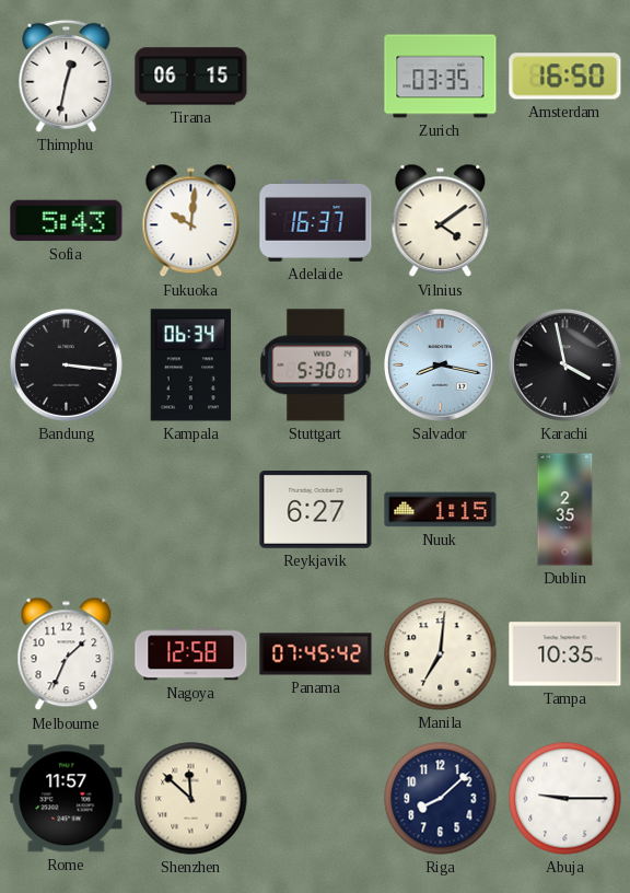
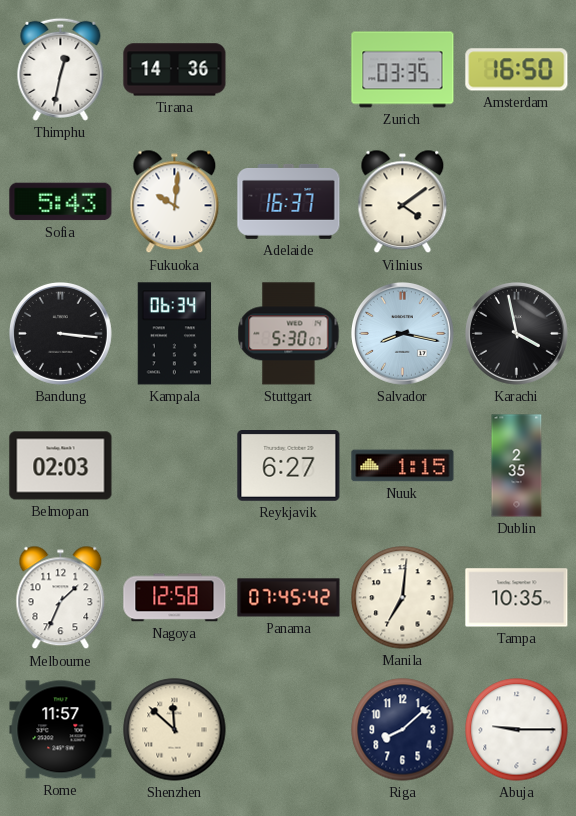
Tirana: 06:15 -> 14:36
Belmopan: none -> 02:03
